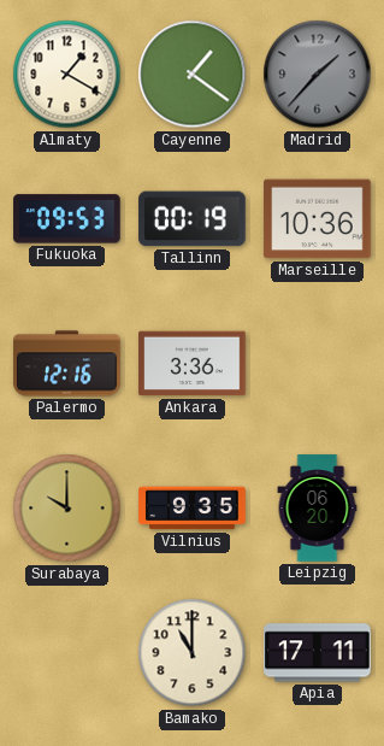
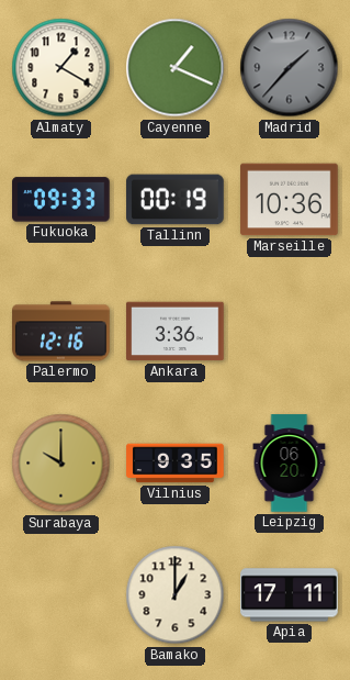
Cayenne: 1:21 -> 1:19
Fukuoka: 09:53 -> 09:33
Bamako: 11:00 -> 1:00
